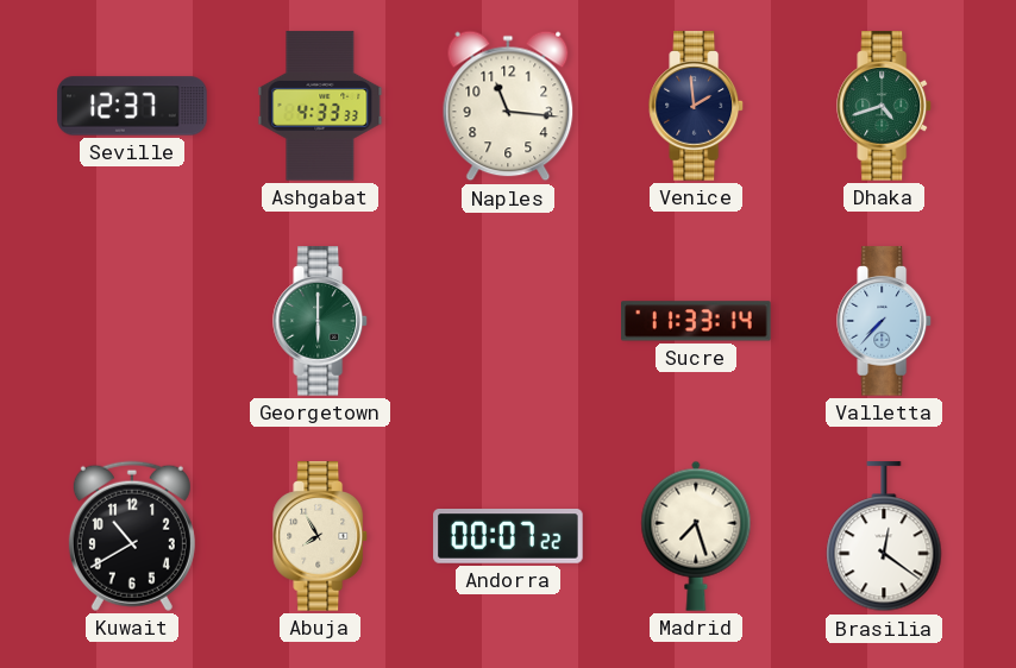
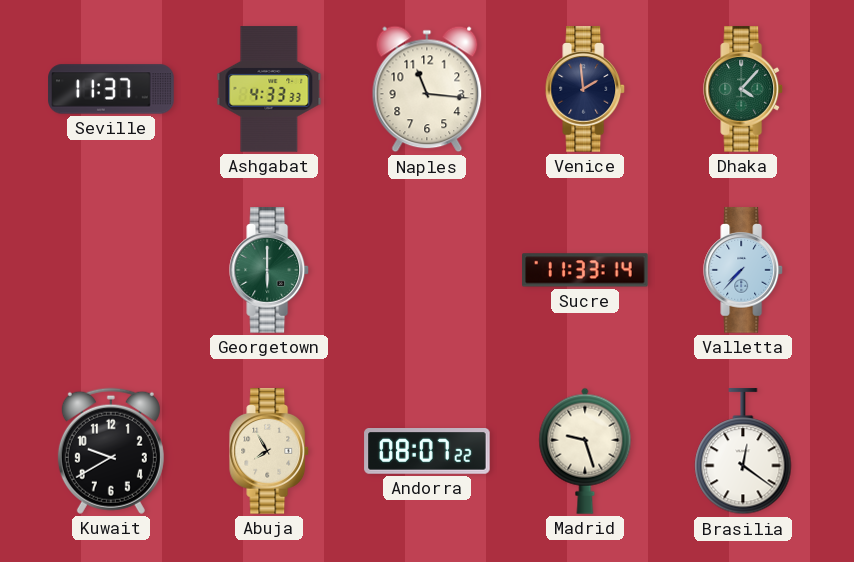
Seville: 12:37 -> 11:37
Dhaka: 4:42 -> 4:07
Kuwait: 10:40 -> 9:40
Andorra: 00:07 -> 08:07
Madrid: 7:27 -> 9:27
